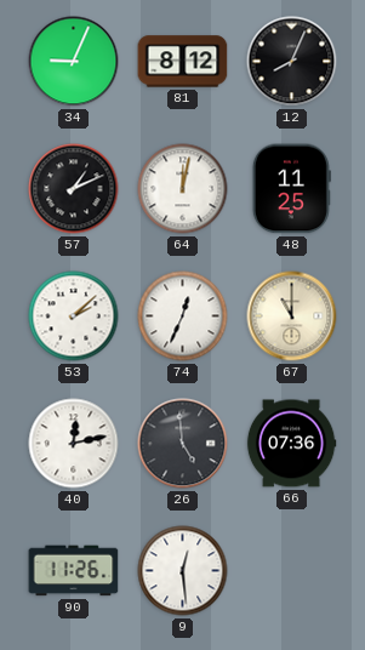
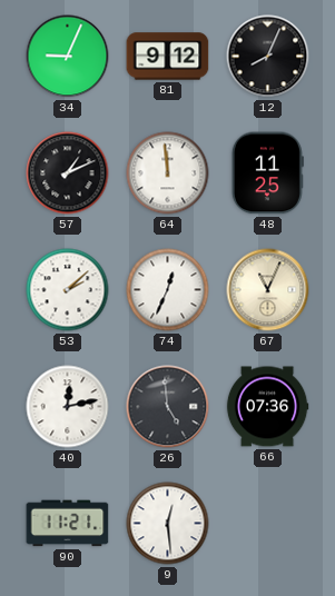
81: 8:12 -> 9:12
64: 12:02 -> 11:59
67: 11:00 -> 11:04
90: 11:26 -> 11:21
